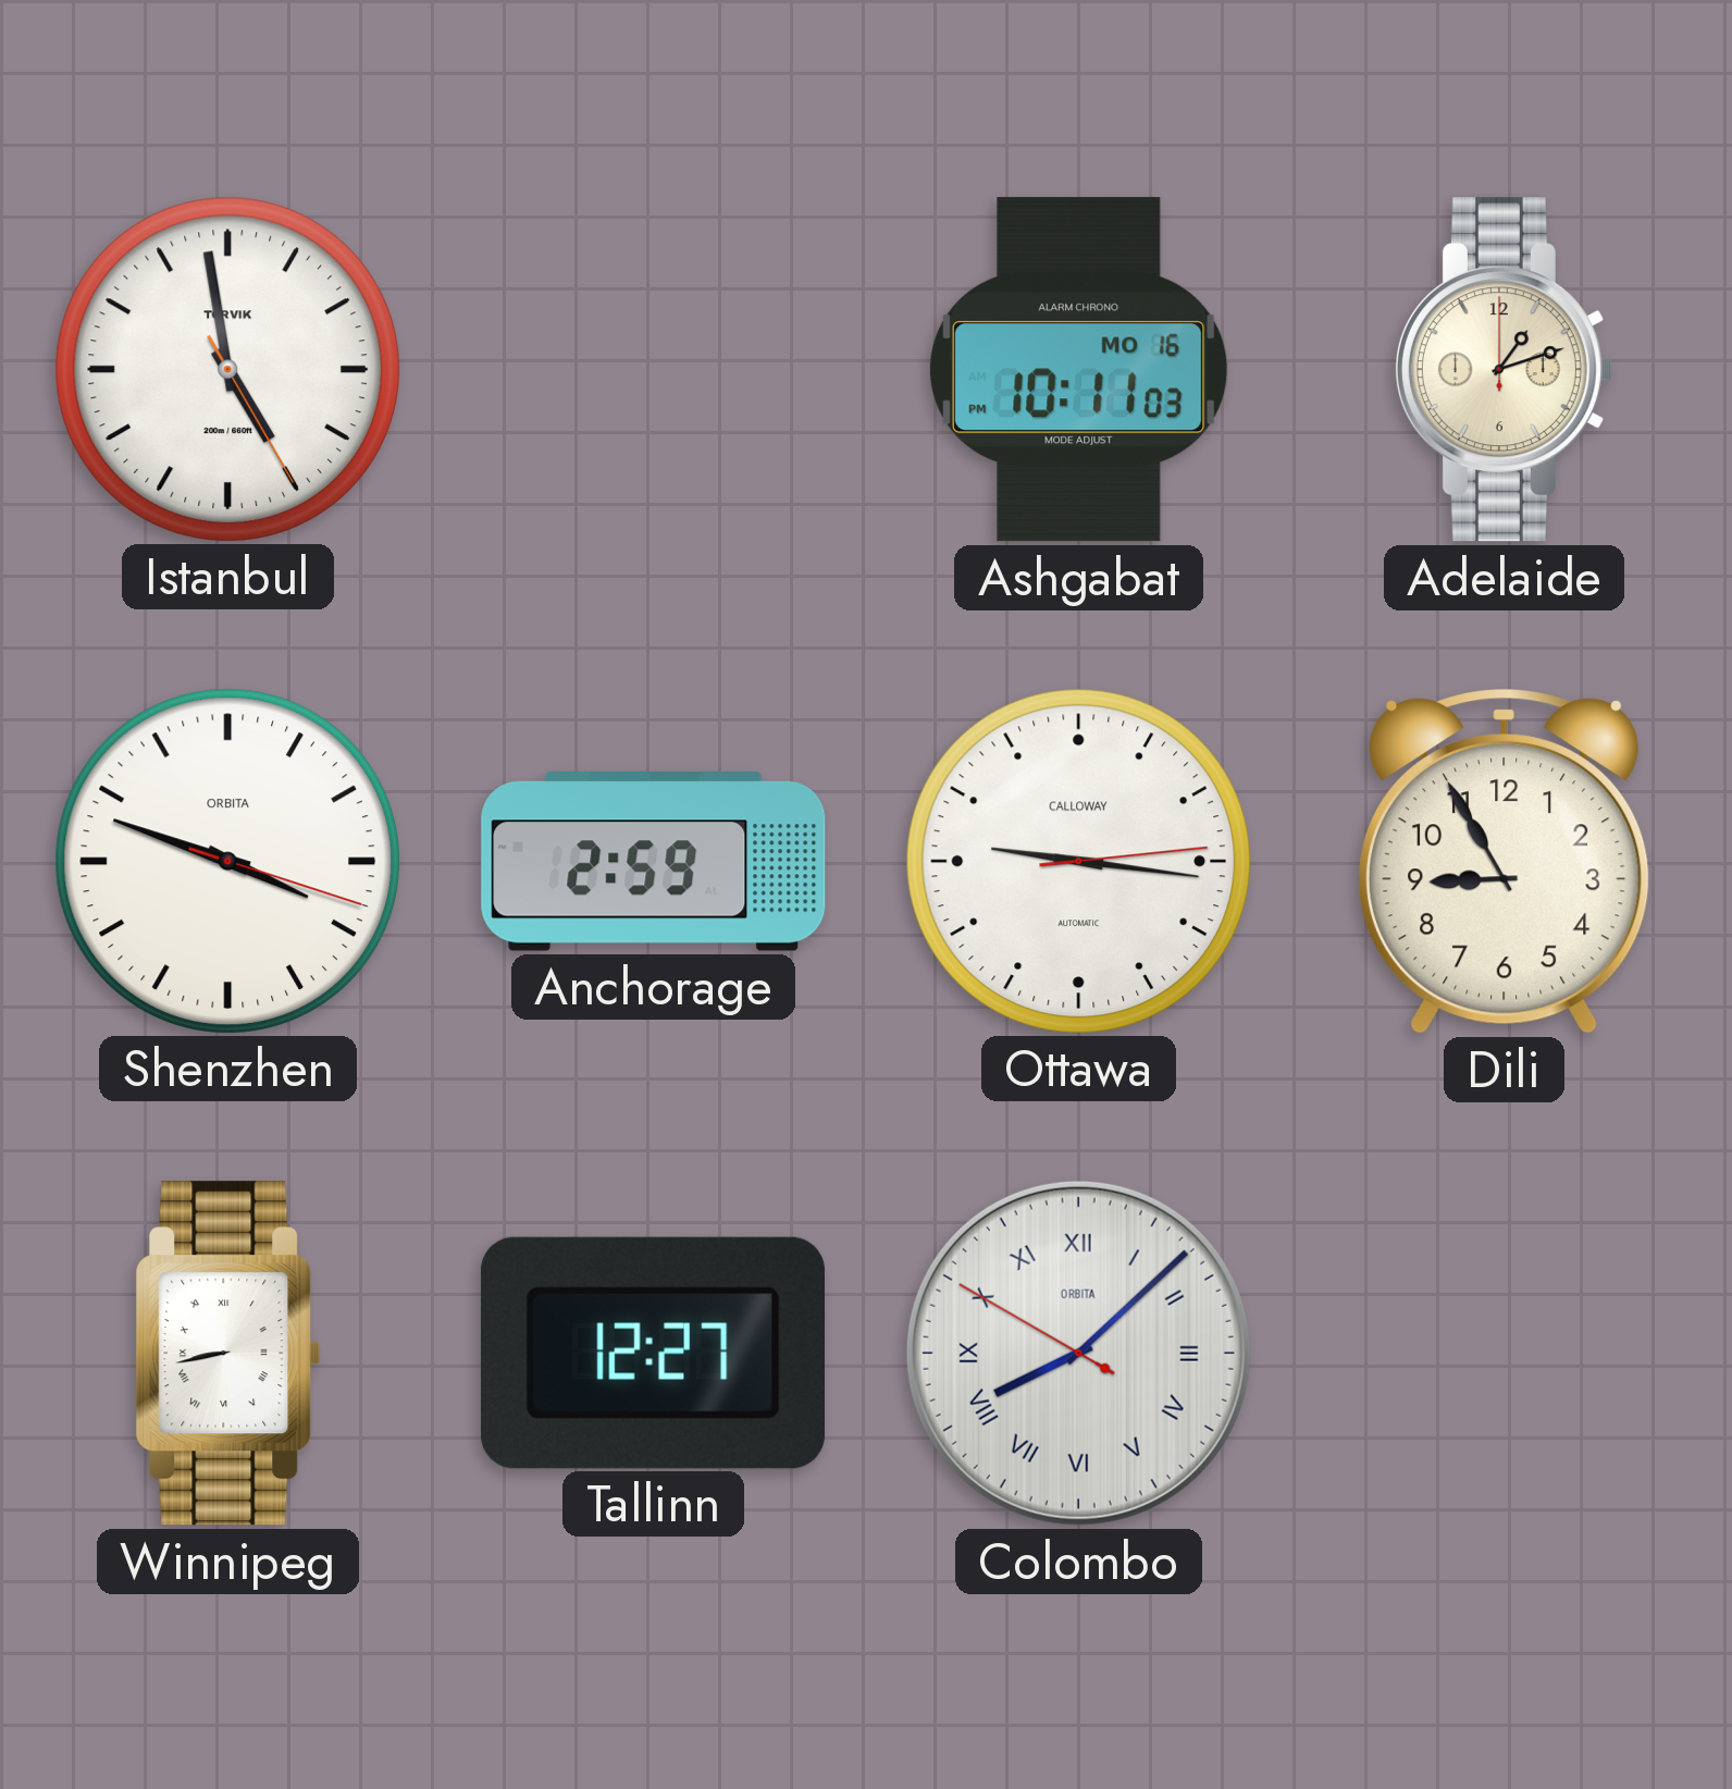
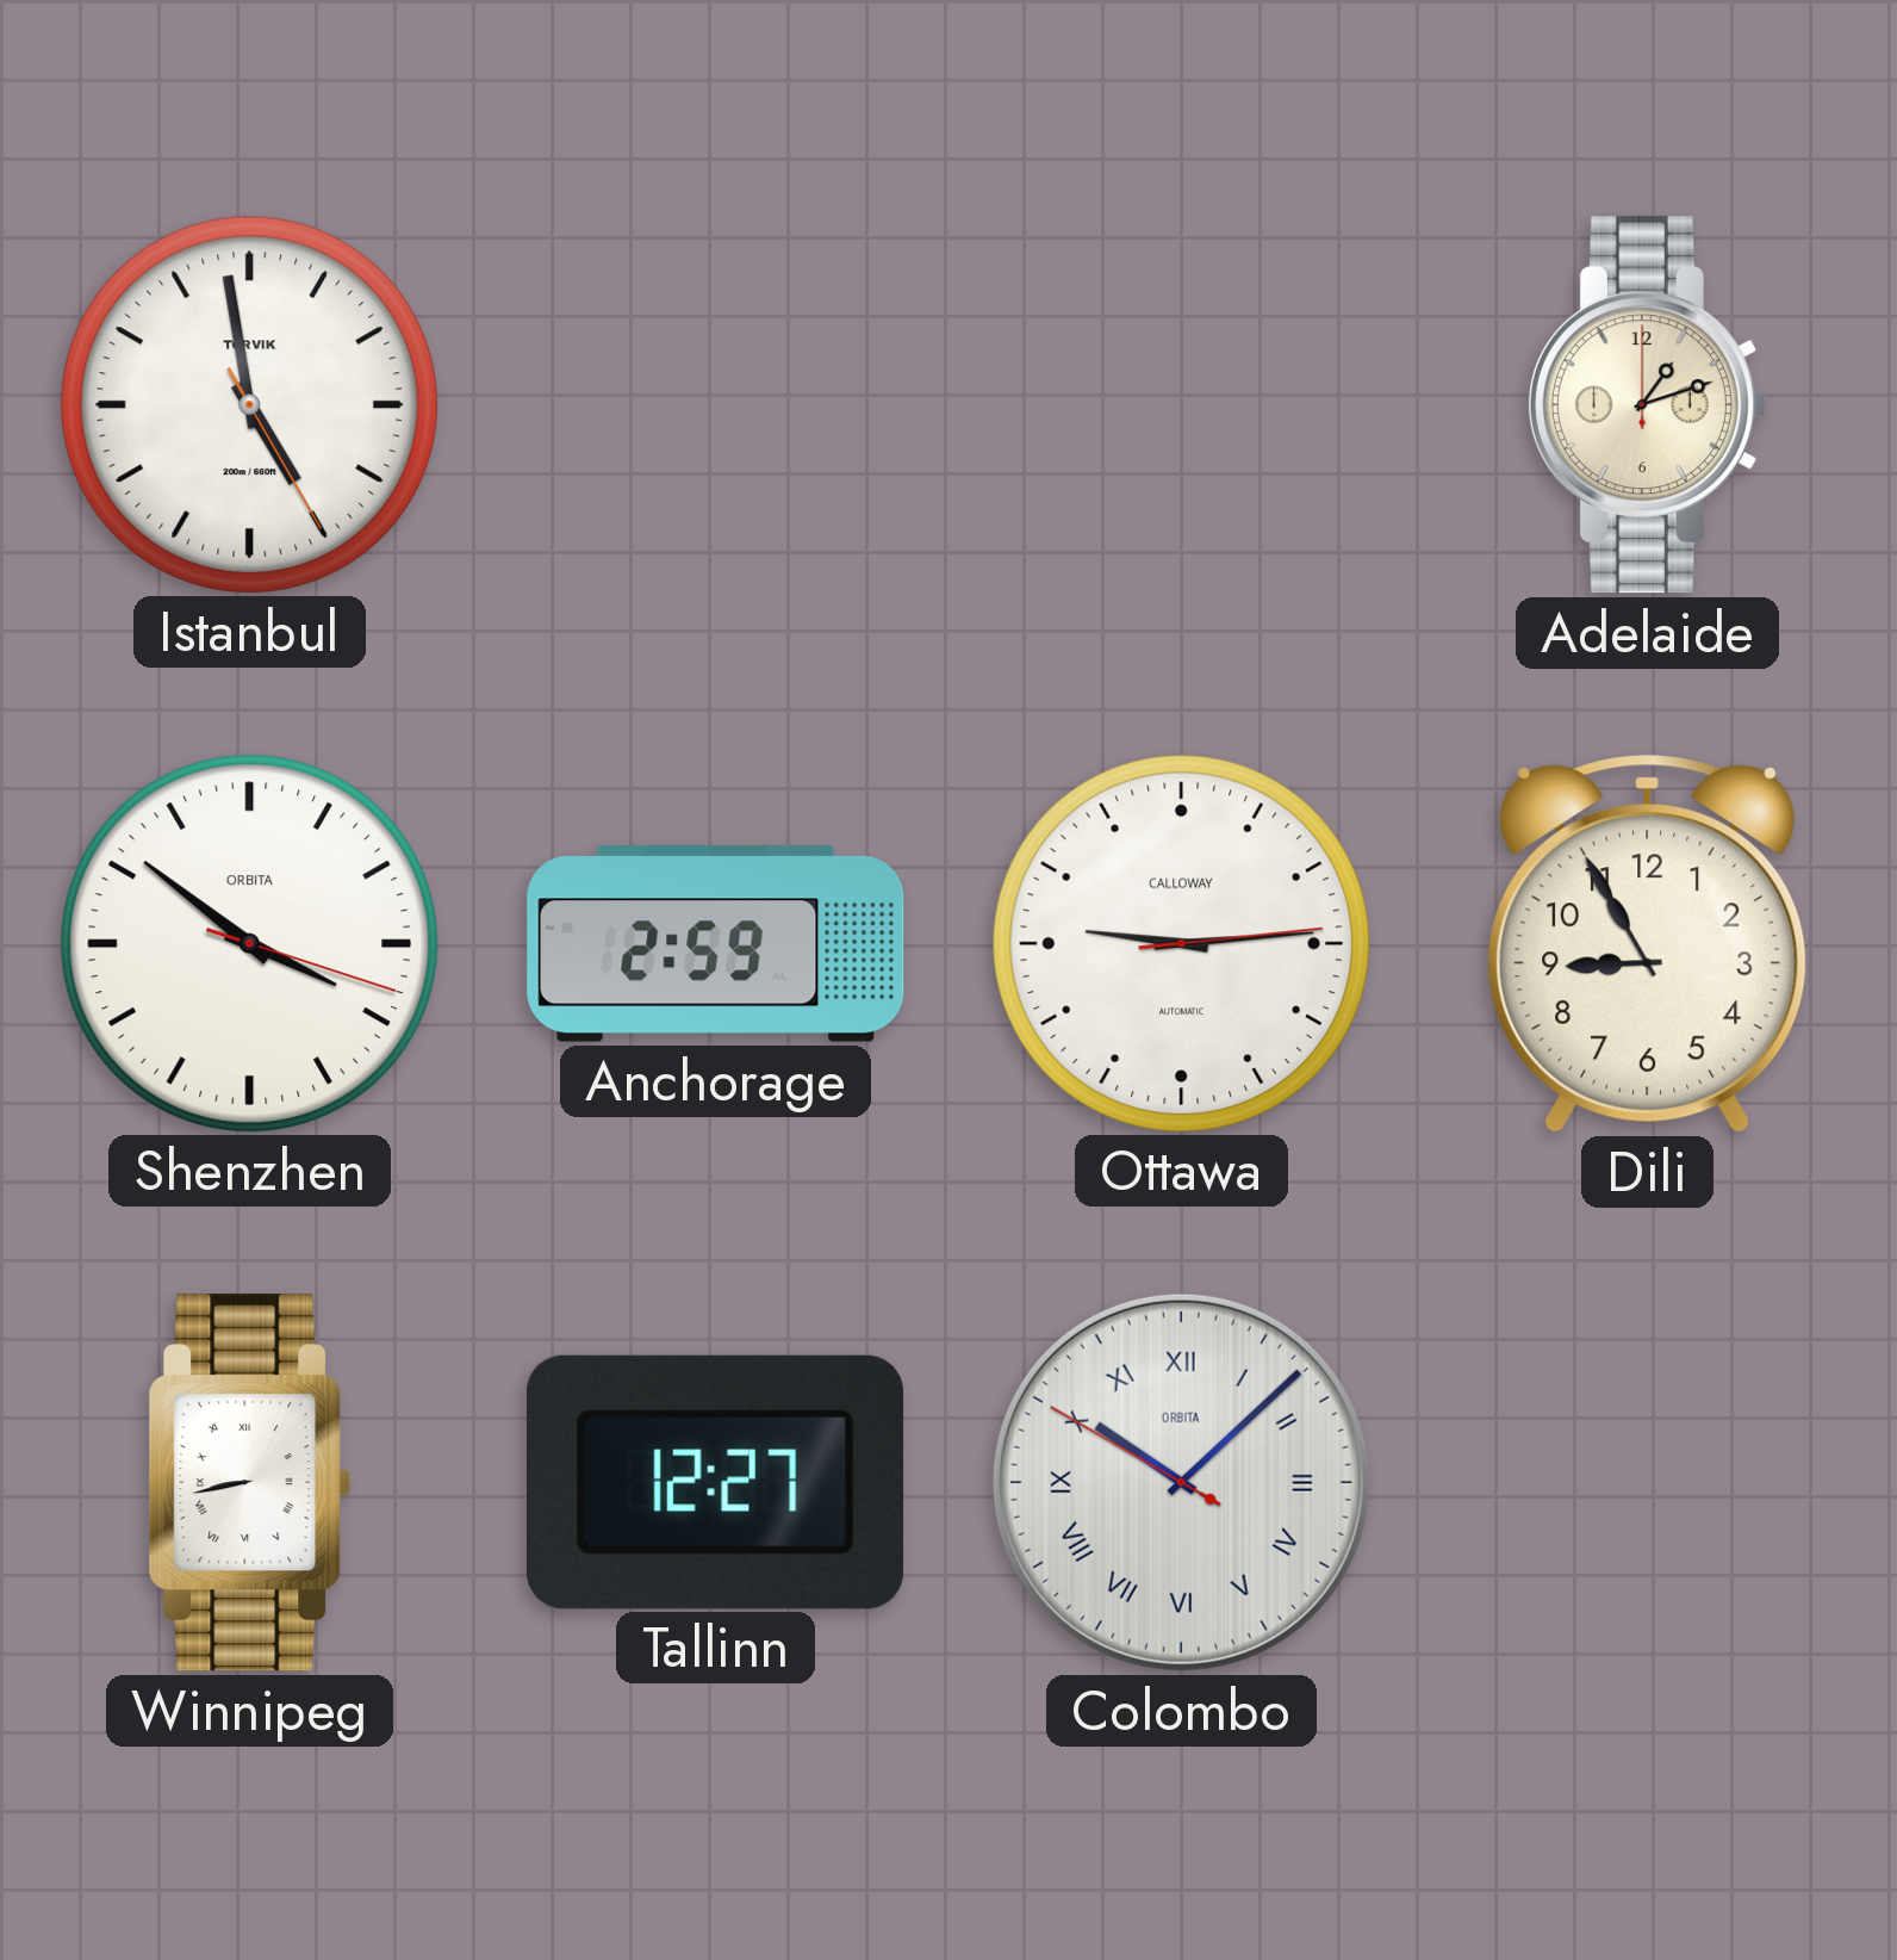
Ashgabat: 10:11 -> none
Shenzhen: 3:48 -> 3:51
Ottawa: 9:16 -> 9:14
Colombo: 8:07 -> 10:07
